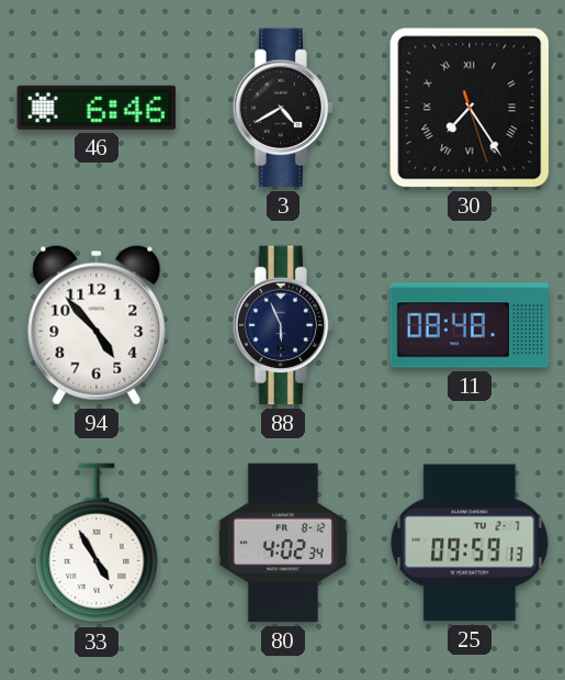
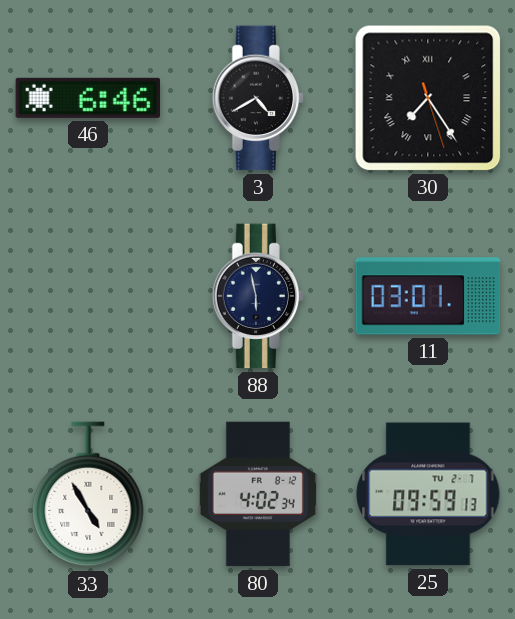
94: 4:53 -> none
88: 5:56 -> 5:58
11: 08:48 -> 03:01
